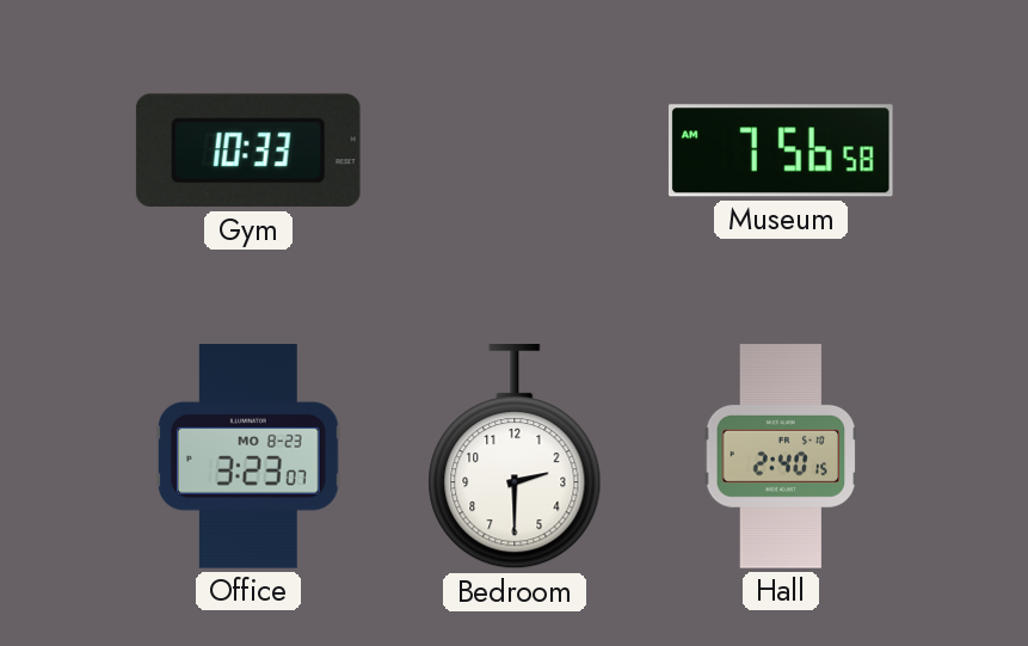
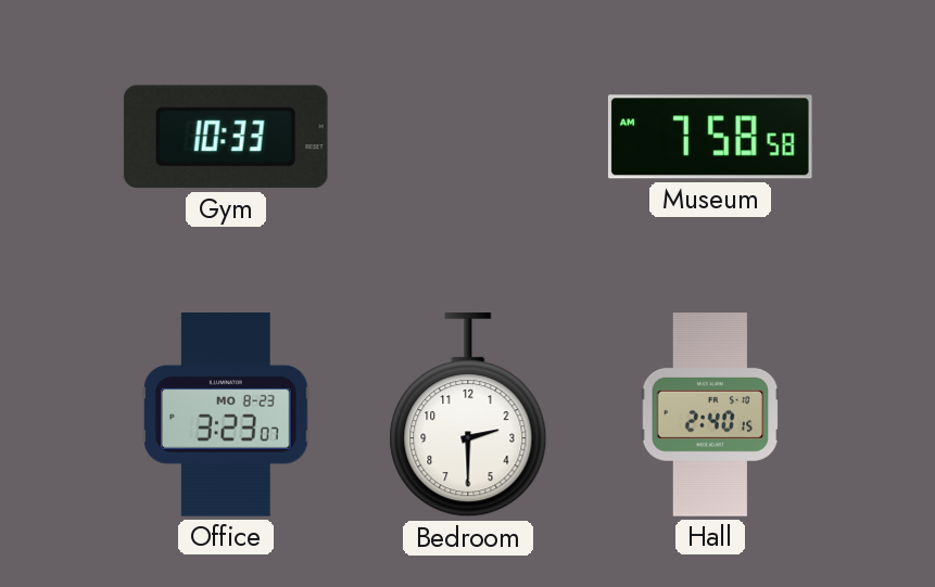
Museum: 7:56 -> 7:58
